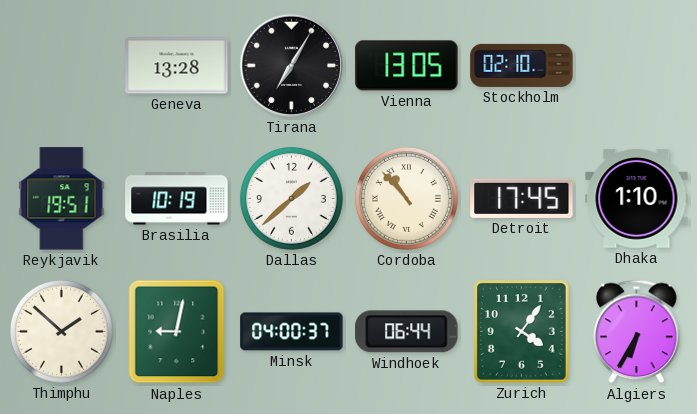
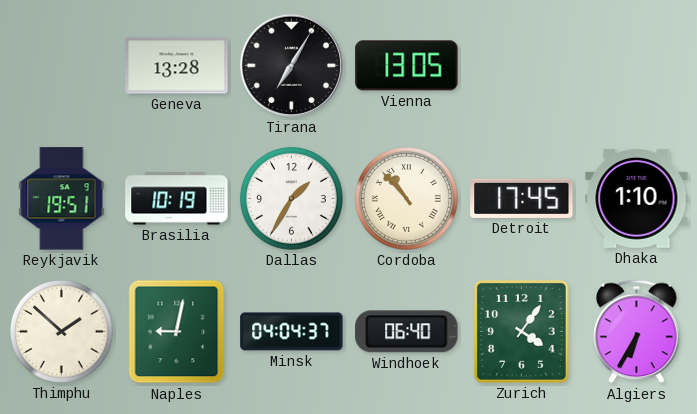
Stockholm: 02:10 -> none
Dallas: 1:38 -> 1:35
Minsk: 04:00 -> 04:04
Windhoek: 06:44 -> 06:40
